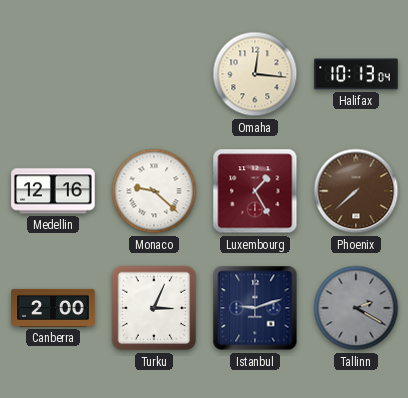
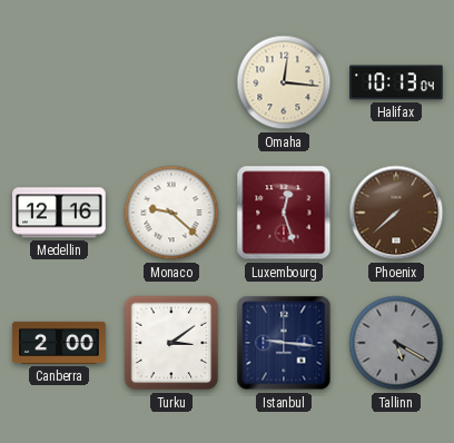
Luxembourg: 1:25 -> 12:27
Turku: 3:04 -> 3:09
Istanbul: 9:12 -> 9:16
Tallinn: 2:20 -> 5:20
